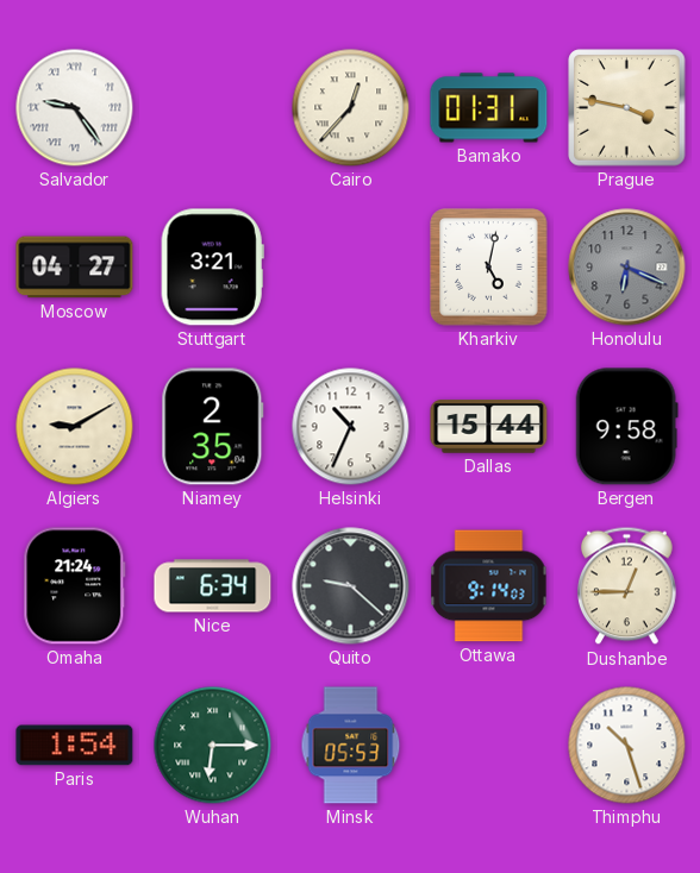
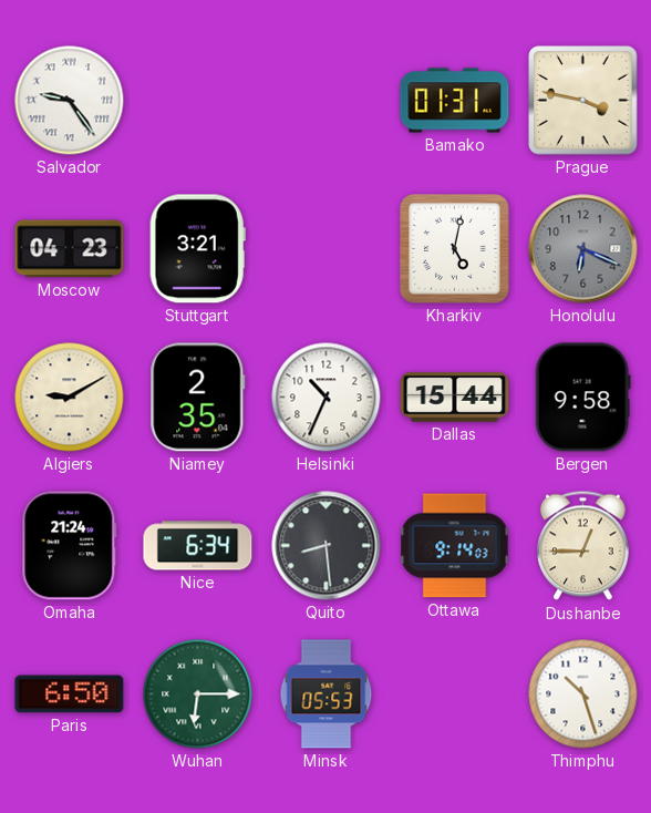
Cairo: 12:37 -> none
Moscow: 04:27 -> 04:23
Quito: 9:22 -> 8:29
Paris: 1:54 -> 6:50
